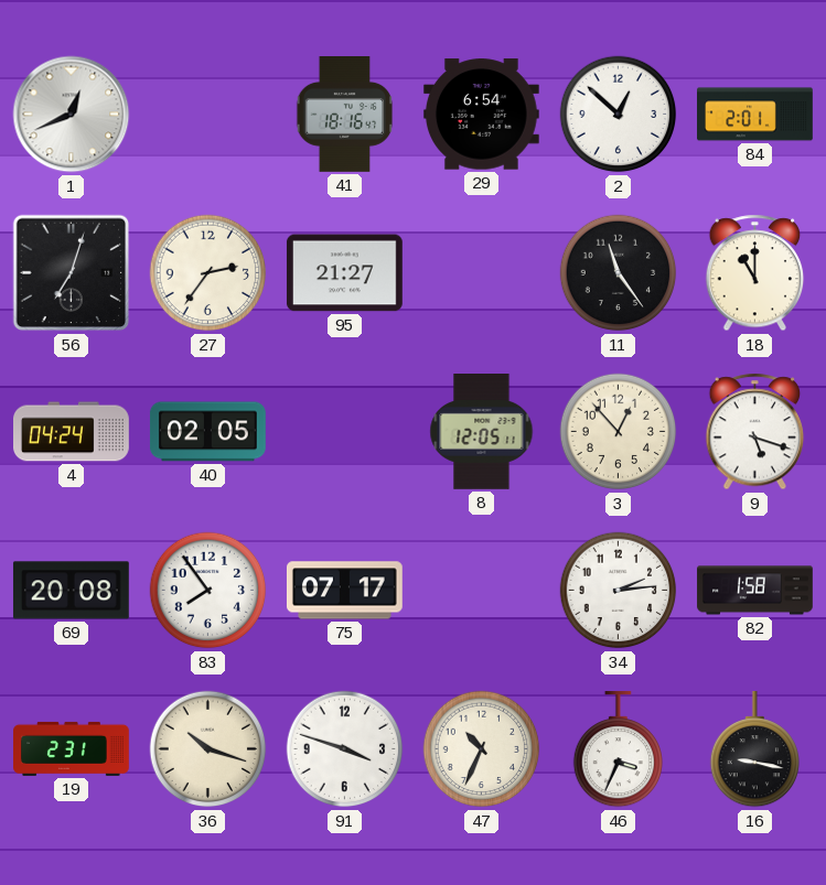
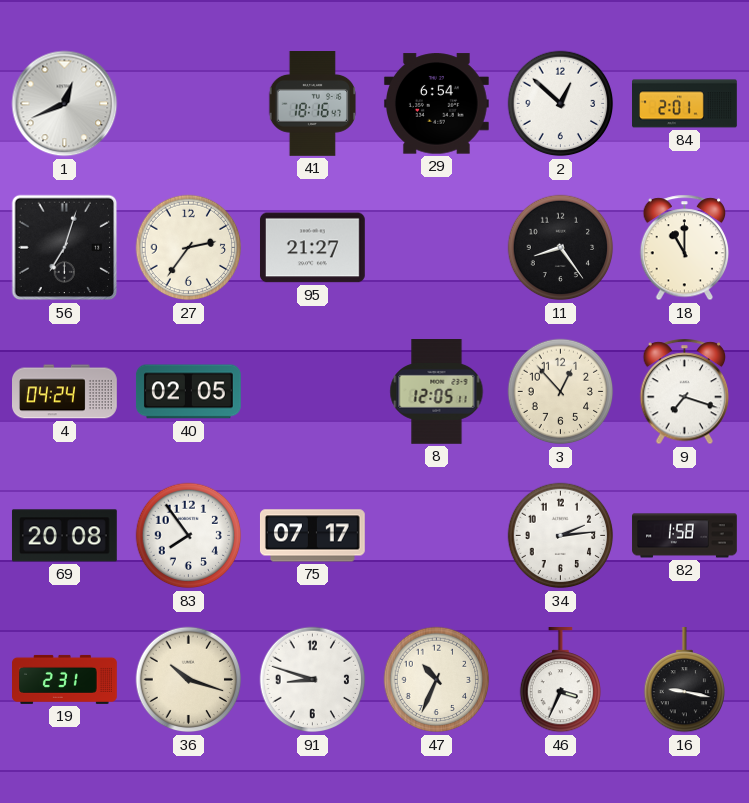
11: 11:24 -> 8:24
9: 5:18 -> 7:18
91: 3:48 -> 8:48
